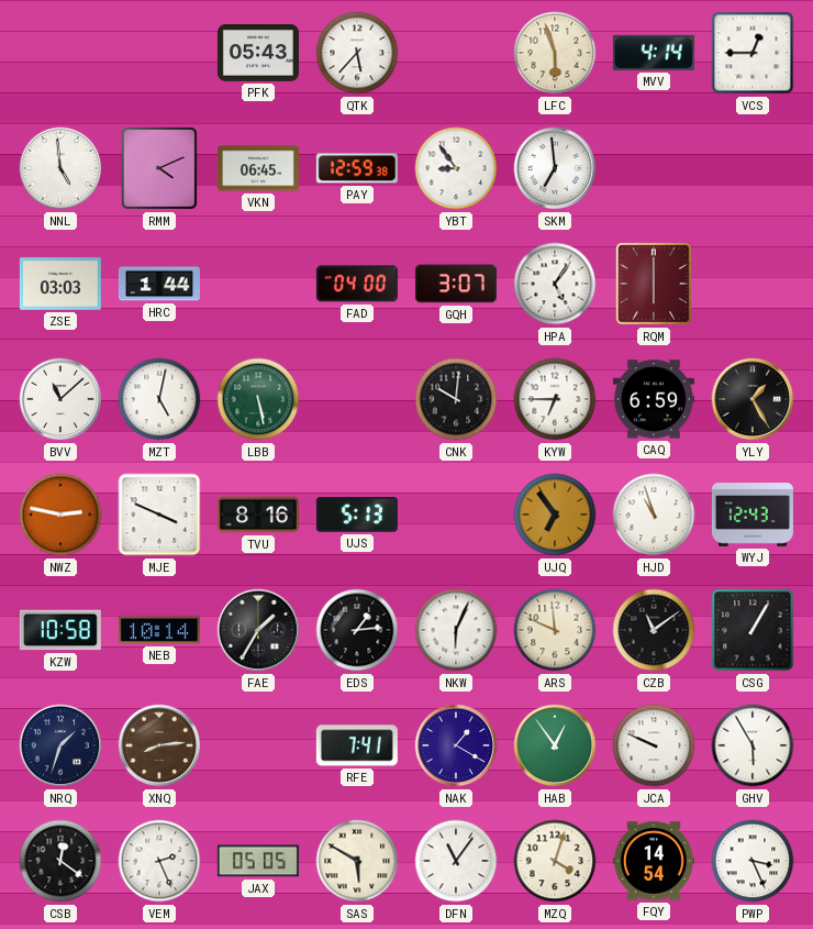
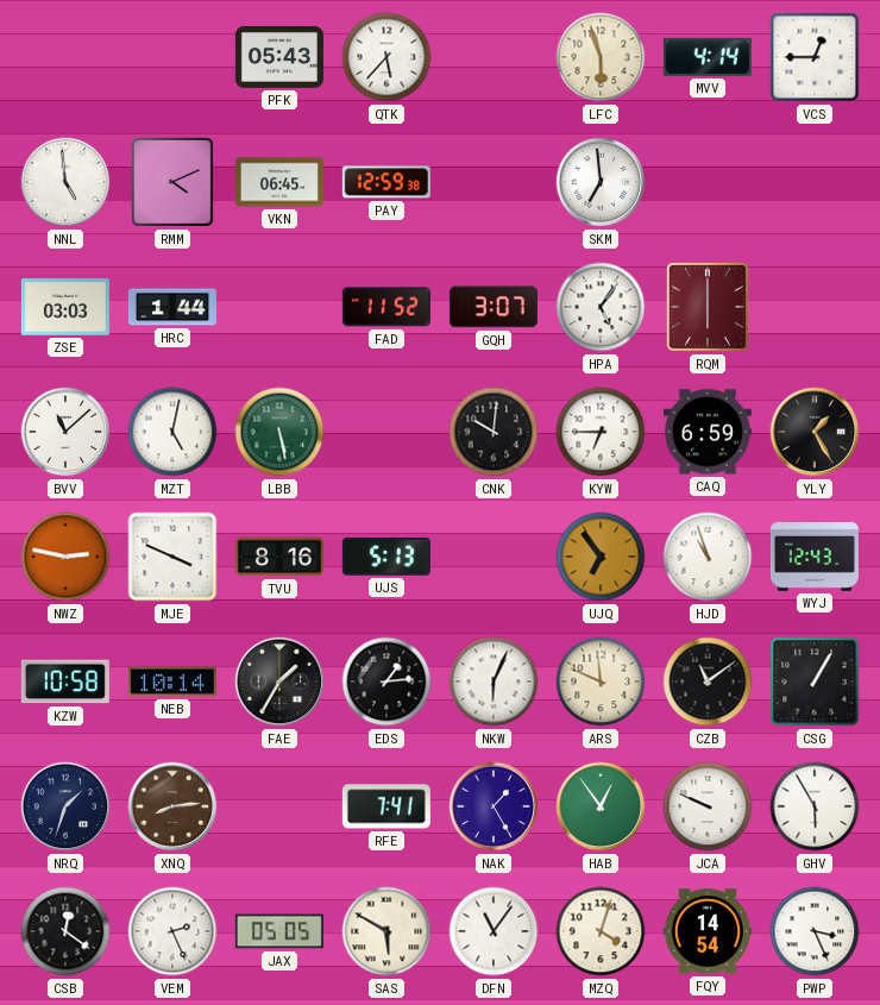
YBT: 8:54 -> none
FAD: 04:00 -> 11:52
NAK: 1:20 -> 1:25
